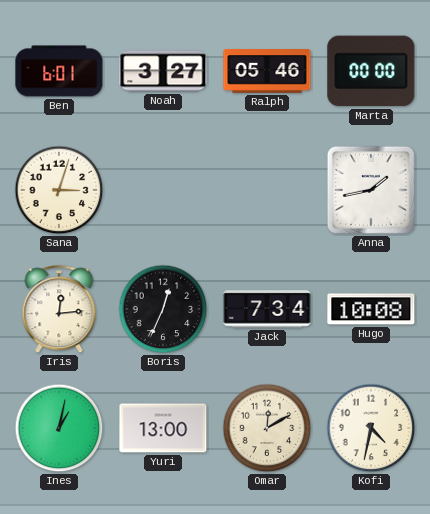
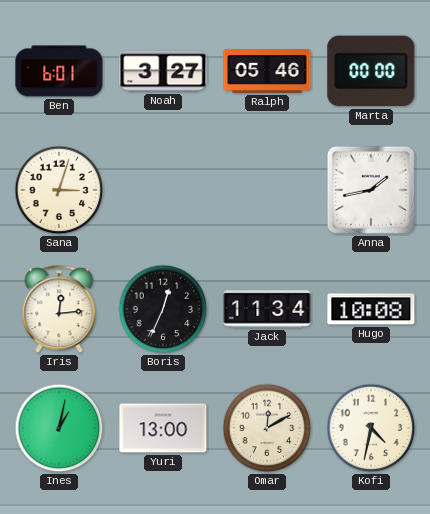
Jack: 7:34 -> 11:34
